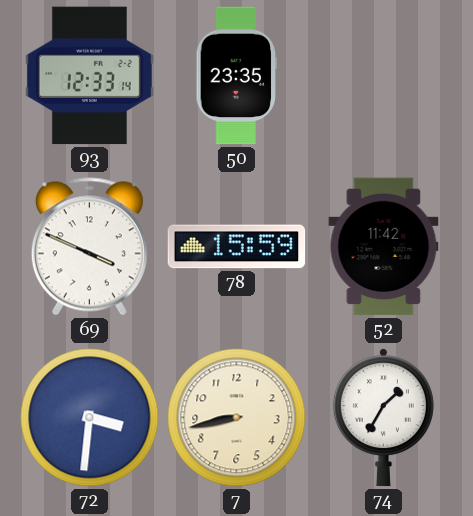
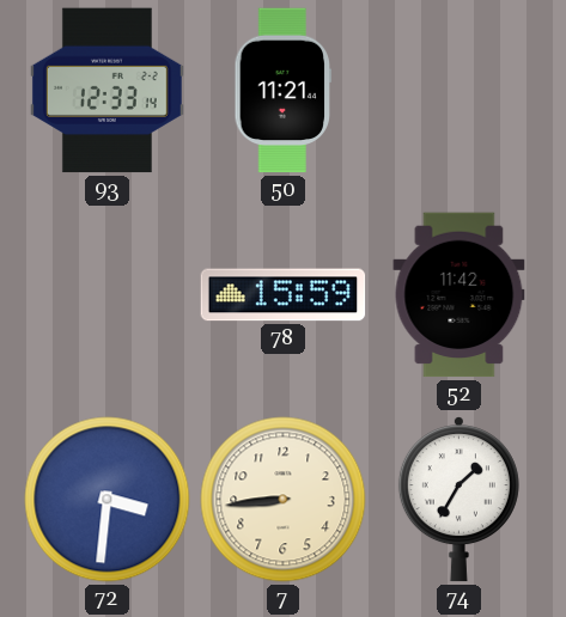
50: 23:35 -> 11:21
69: 3:49 -> none
7: 8:43 -> 8:44
